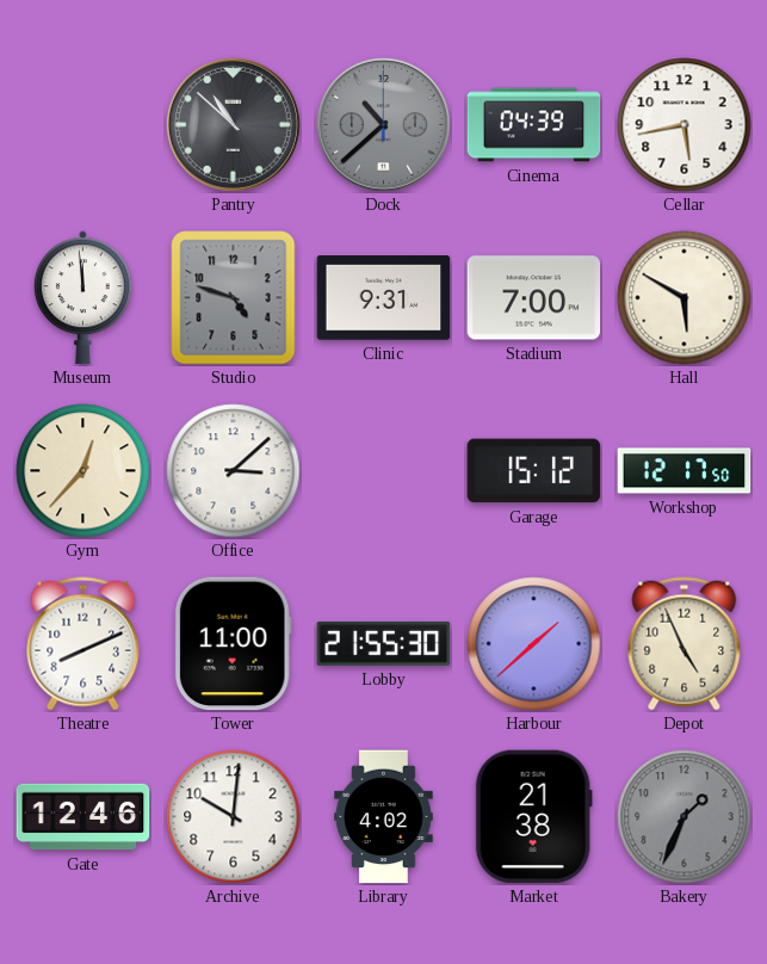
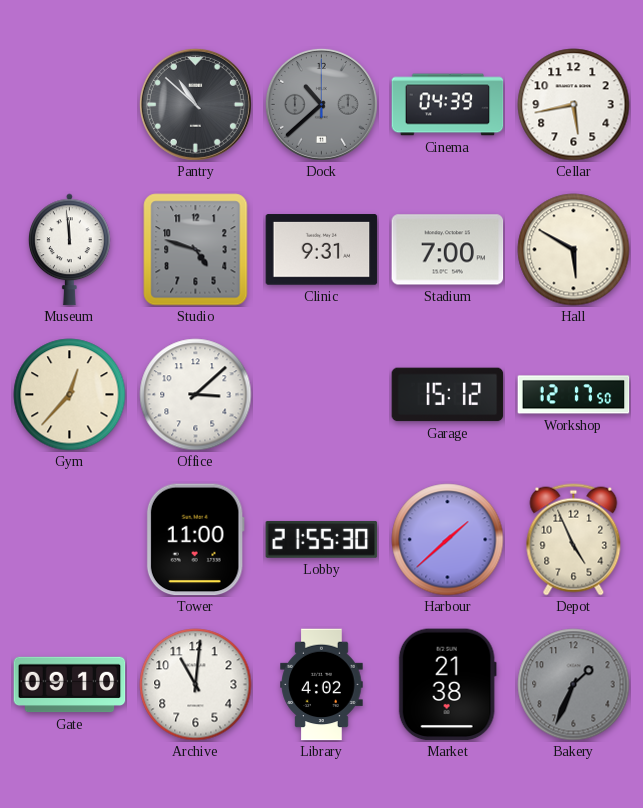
Theatre: 8:11 -> none
Gate: 12:46 -> 09:10
Archive: 10:01 -> 11:01
